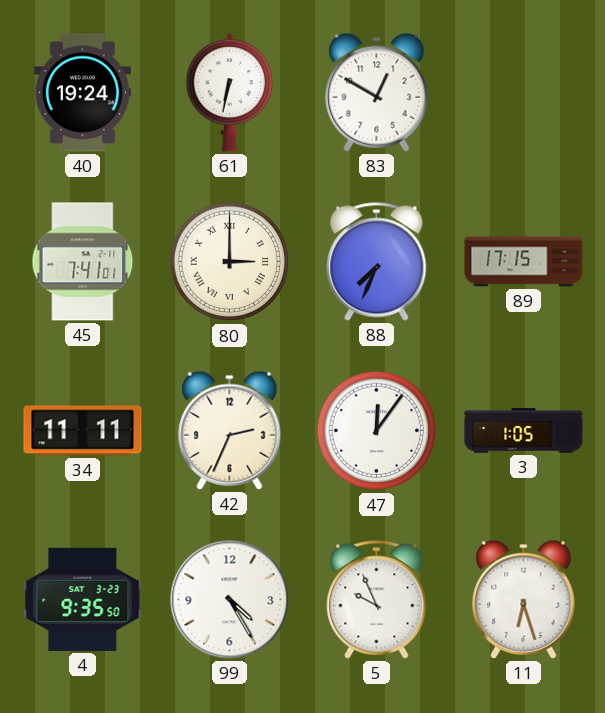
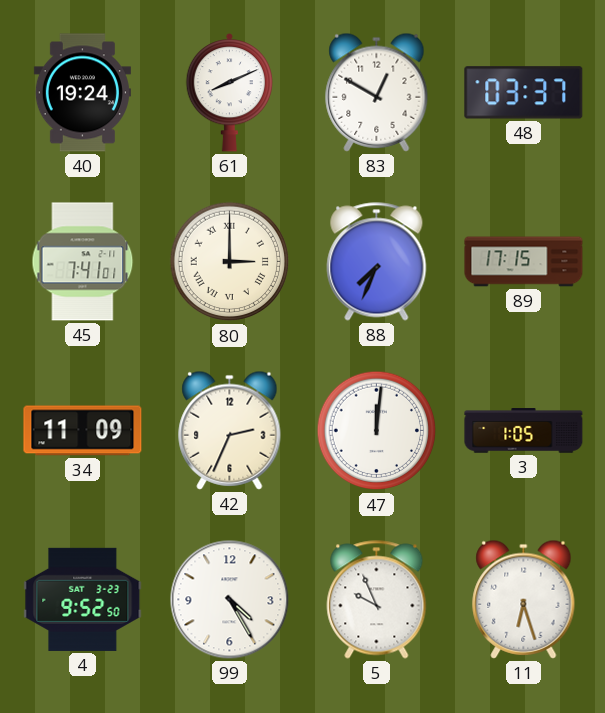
61: 6:32 -> 8:11
48: none -> 03:37
34: 11:11 -> 11:09
47: 12:06 -> 12:01
4: 9:35 -> 9:52
